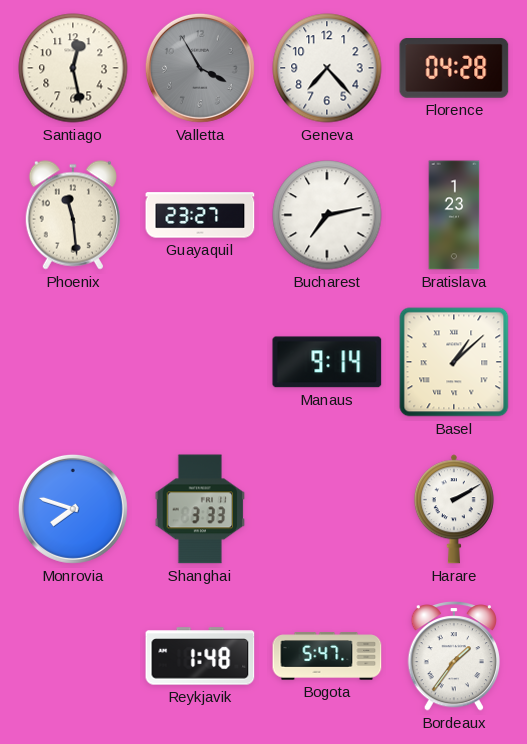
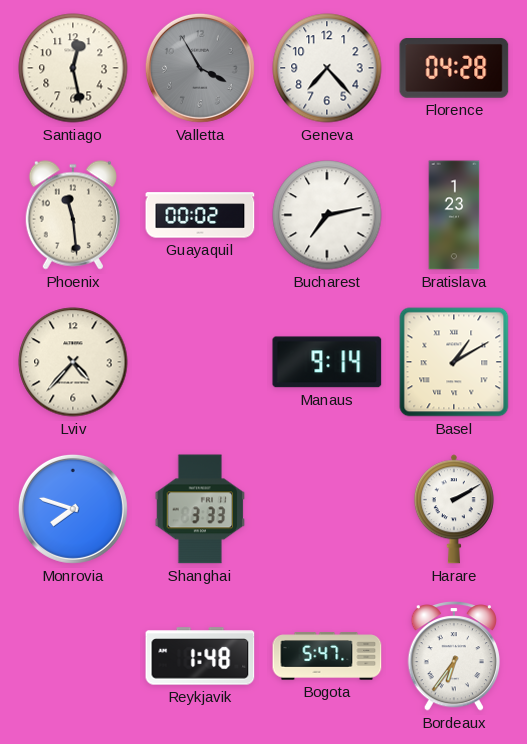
Guayaquil: 23:27 -> 00:02
Lviv: none -> 4:37
Basel: 1:08 -> 1:10
Bordeaux: 1:36 -> 6:36
